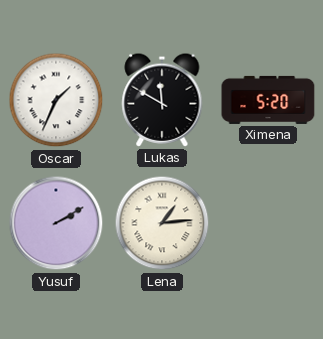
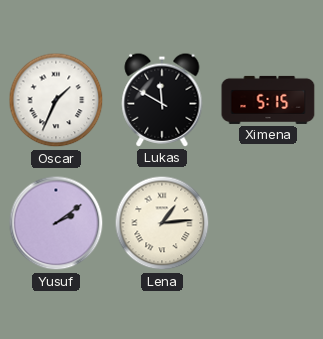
Ximena: 5:20 -> 5:15
Yusuf: 2:10 -> 2:09
